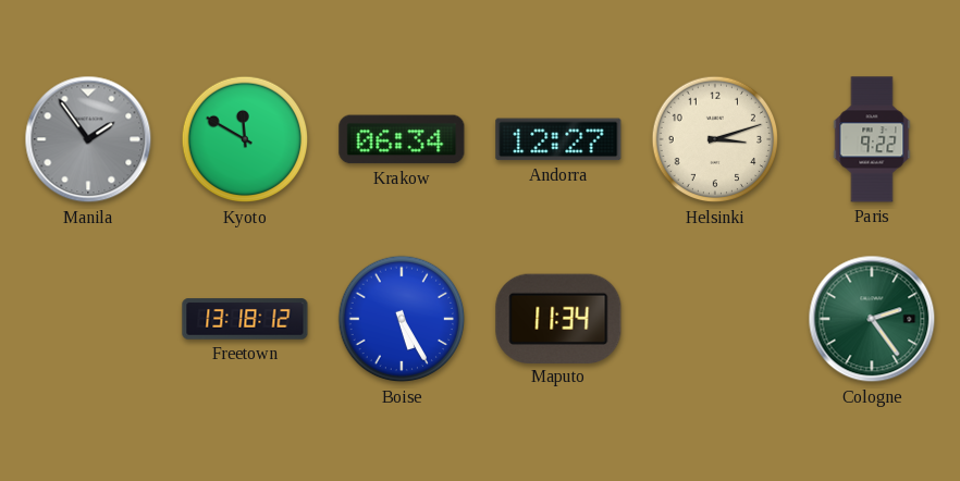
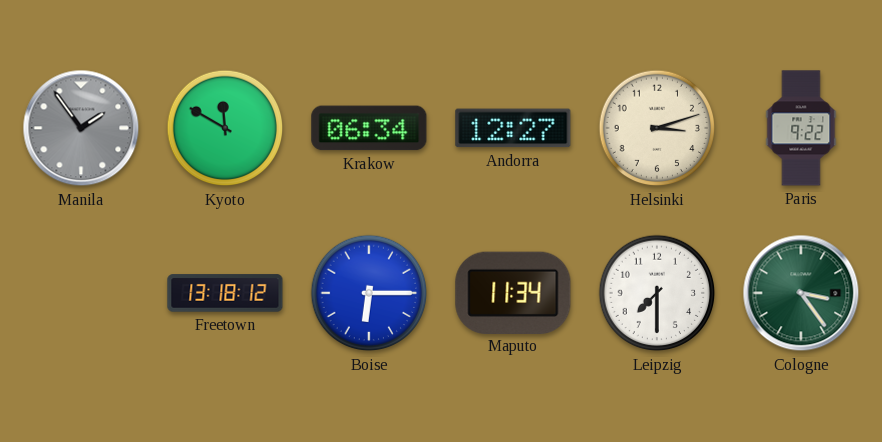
Boise: 5:25 -> 6:15
Leipzig: none -> 7:30
Cologne: 2:24 -> 3:24
